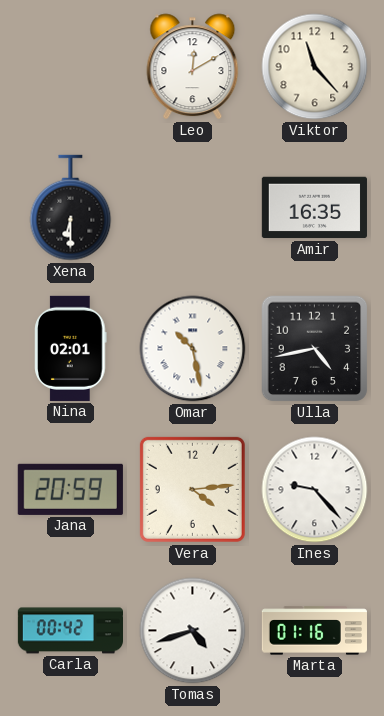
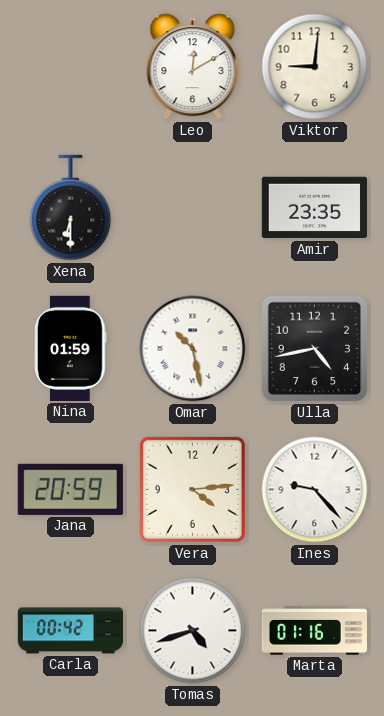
Viktor: 11:23 -> 9:01
Amir: 16:35 -> 23:35
Nina: 02:01 -> 01:59
